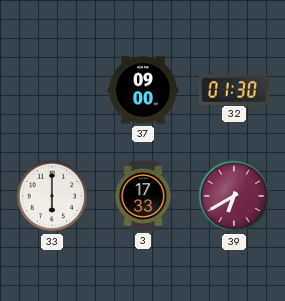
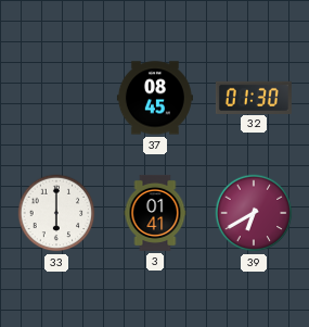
37: 09:00 -> 08:45
3: 17:33 -> 01:41
